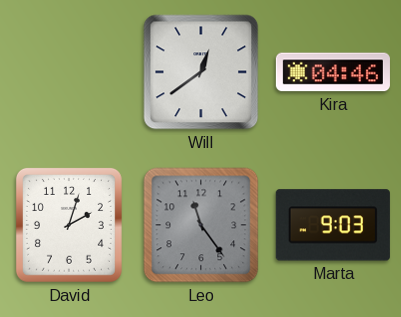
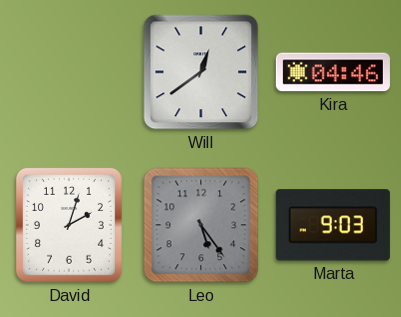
Leo: 11:24 -> 5:24
